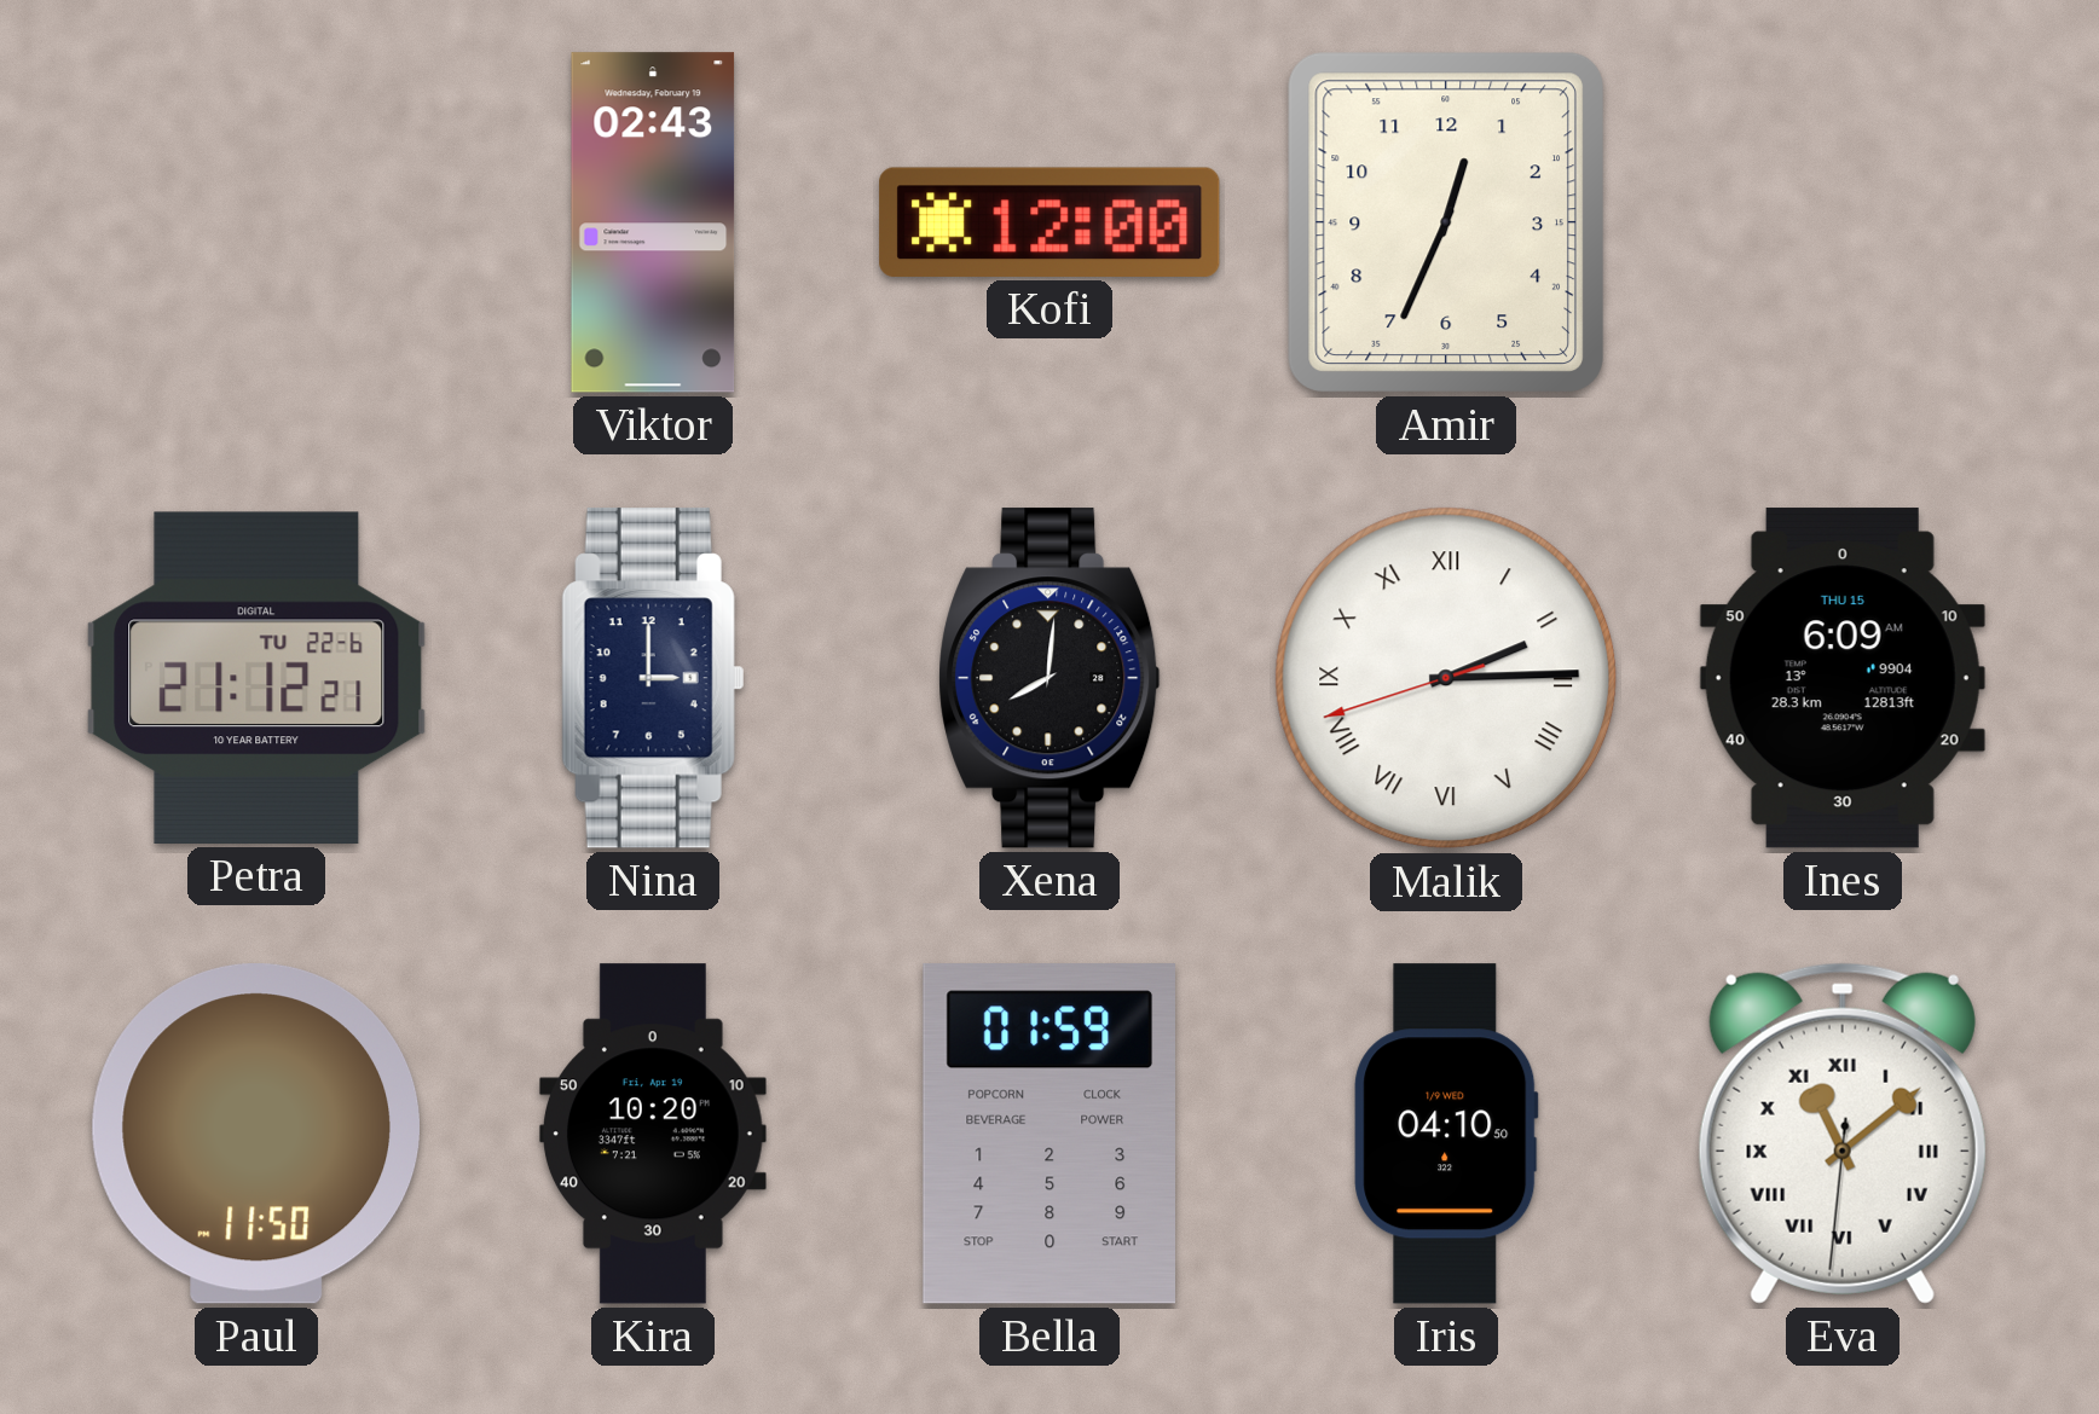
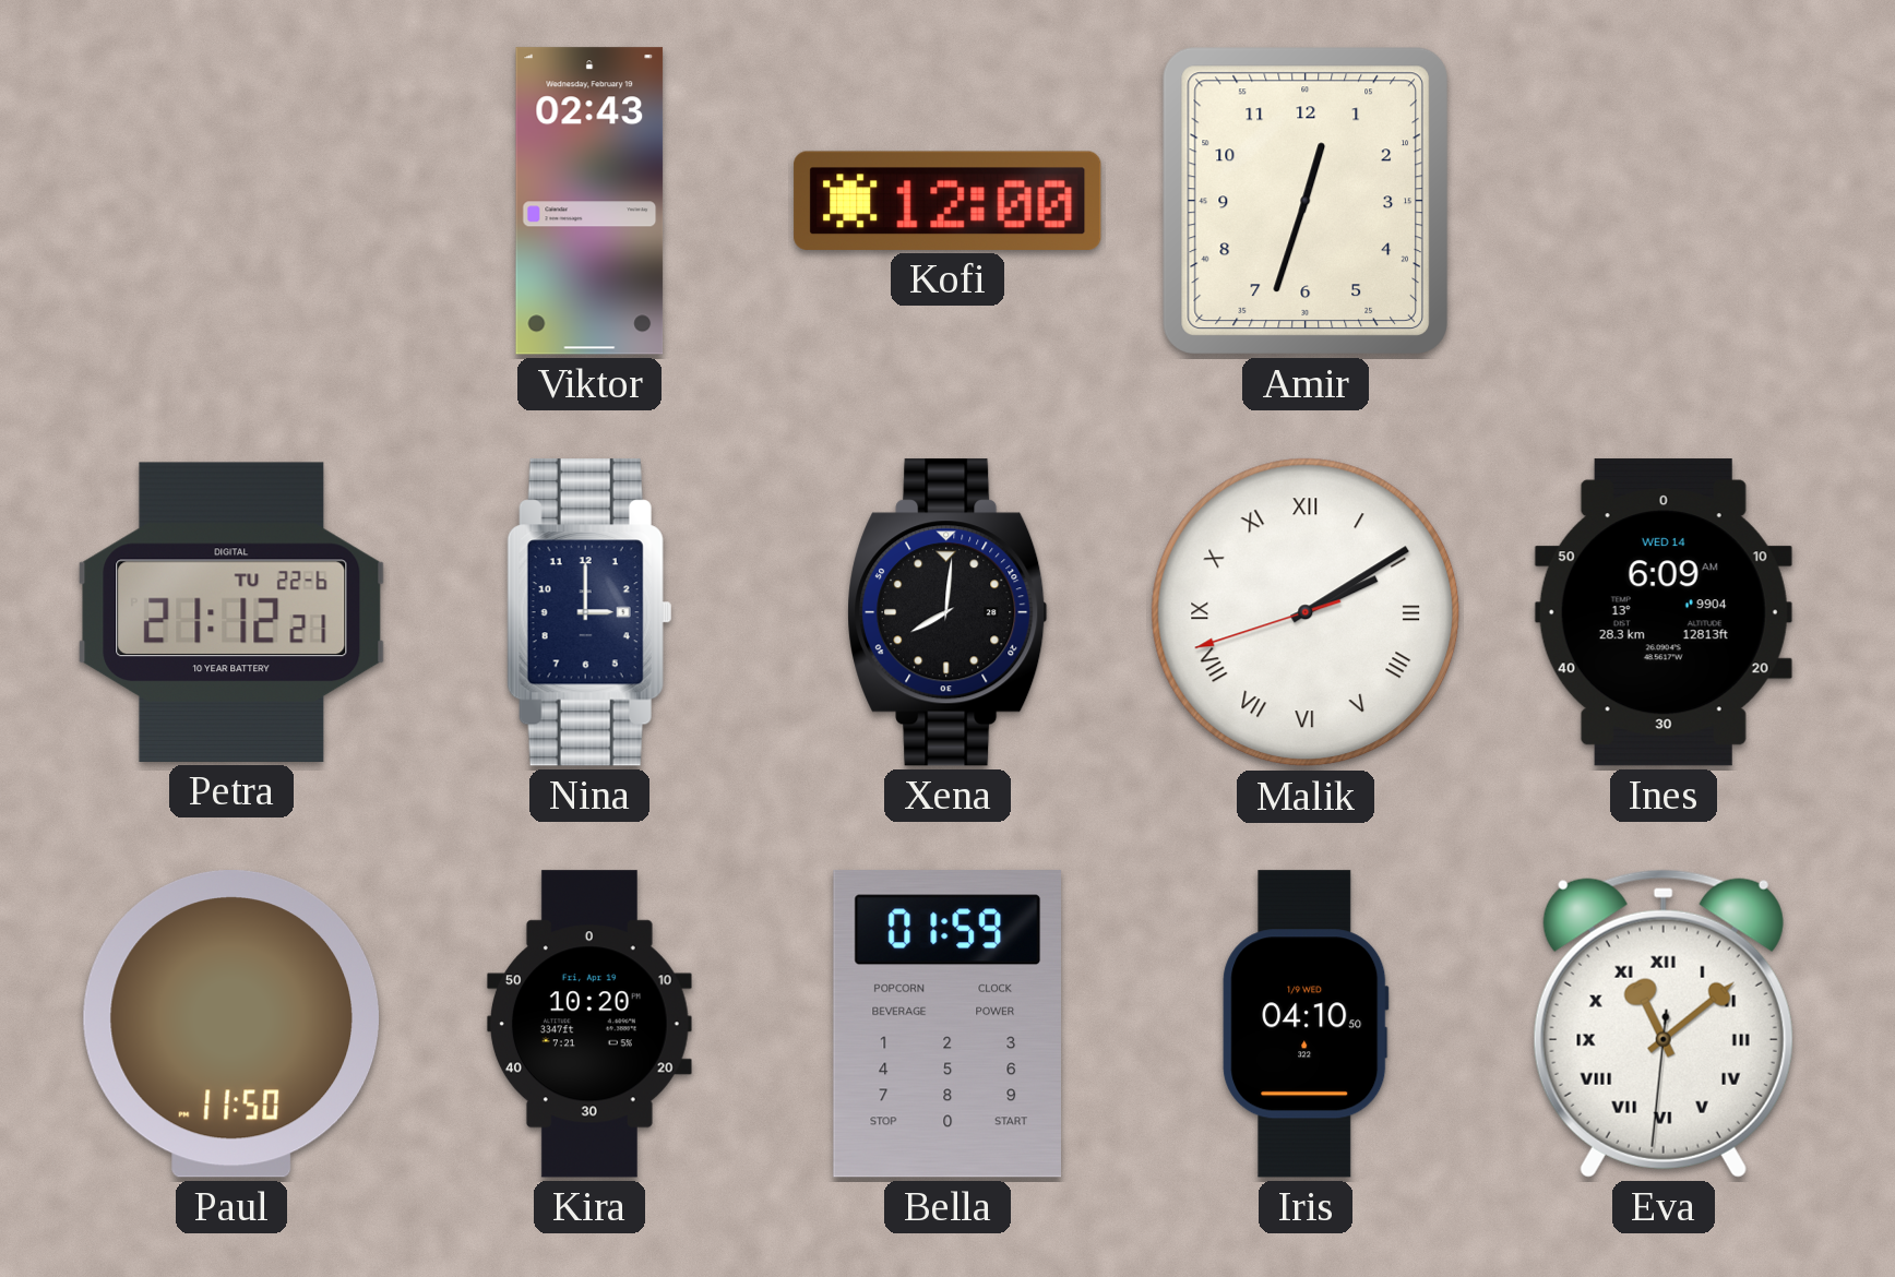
Amir: 12:34 -> 12:33
Malik: 2:14 -> 2:09
Ines date: THU 15 -> WED 14
